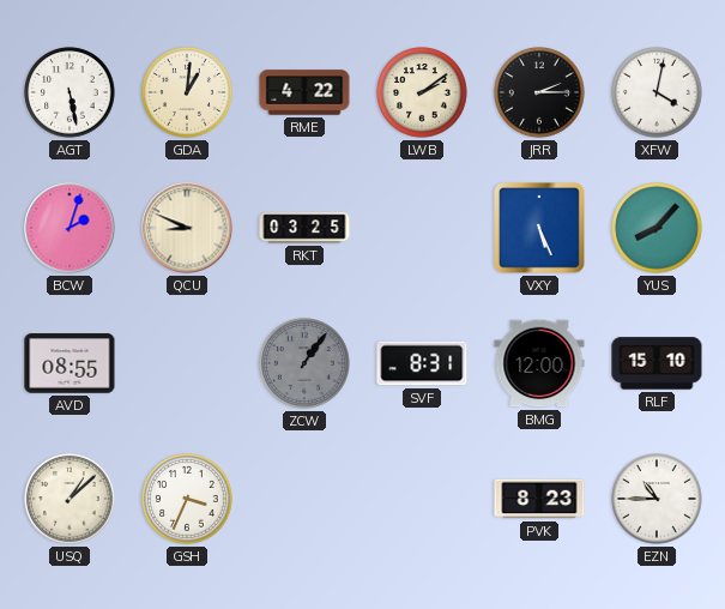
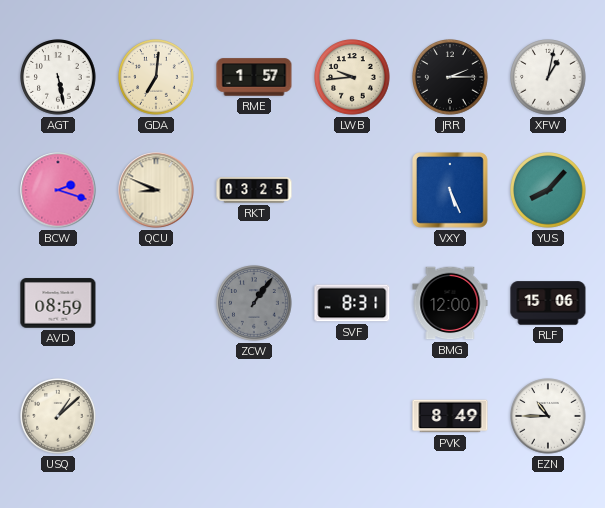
GDA: 1:01 -> 7:01
RME: 4:22 -> 1:57
LWB: 2:09 -> 9:44
XFW: 4:02 -> 1:02
BCW: 2:03 -> 2:18
AVD: 08:55 -> 08:59
RLF: 15:10 -> 15:06
GSH: 3:34 -> none
PVK: 8:23 -> 8:49
